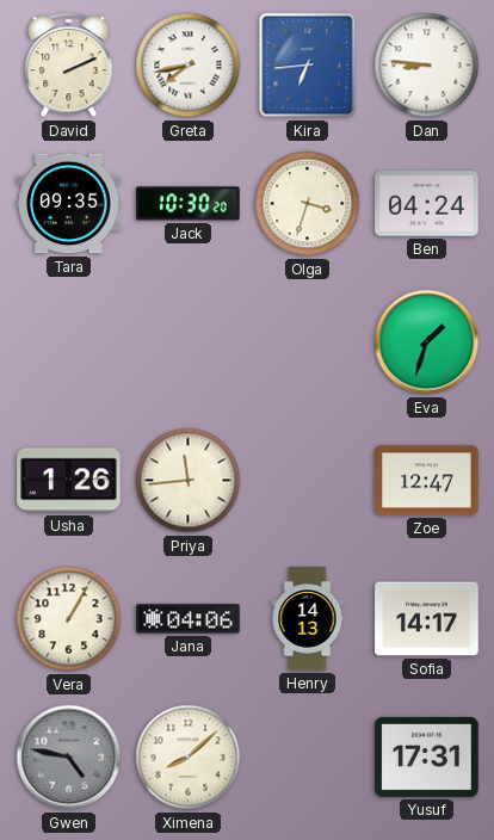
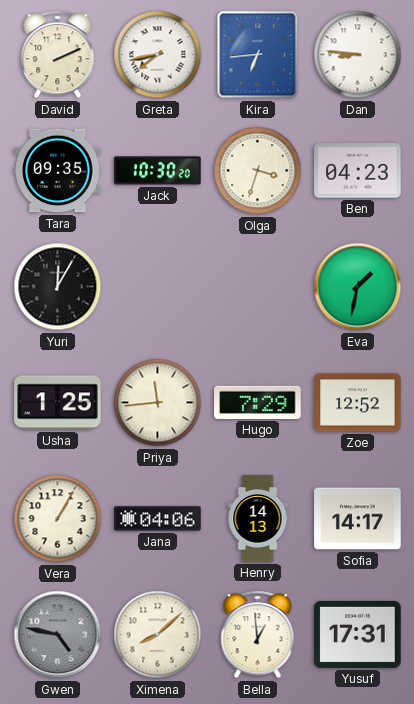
Ben: 04:24 -> 04:23
Yuri: none -> 12:05
Eva: 1:33 -> 1:32
Usha: 1:26 -> 1:25
Hugo: none -> 7:29
Zoe: 12:47 -> 12:52
Bella: none -> 12:59
